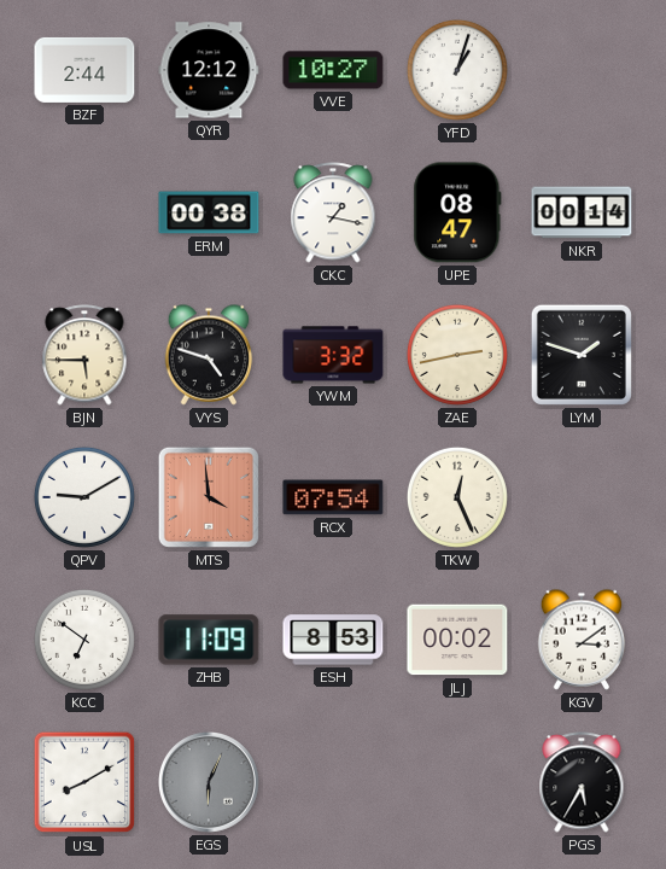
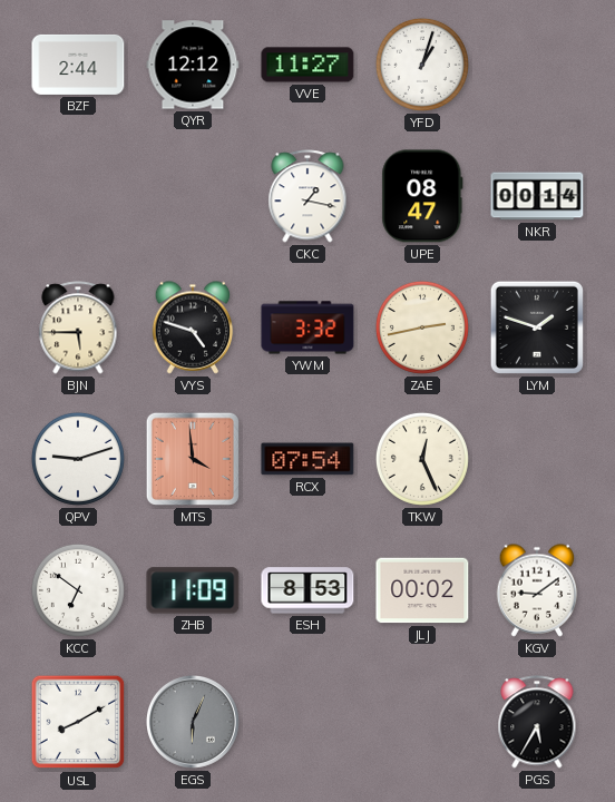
VVE: 10:27 -> 11:27
ERM: 00:38 -> none
QPV: 9:10 -> 9:12
KGV: 3:09 -> 9:09
